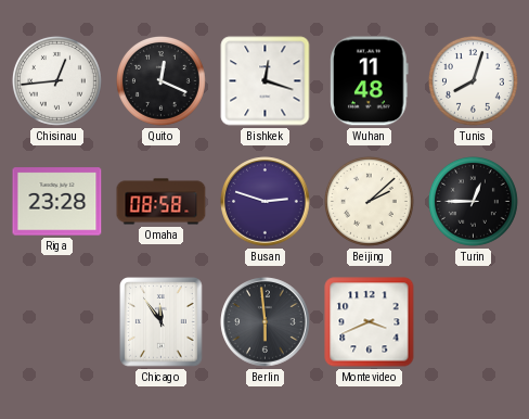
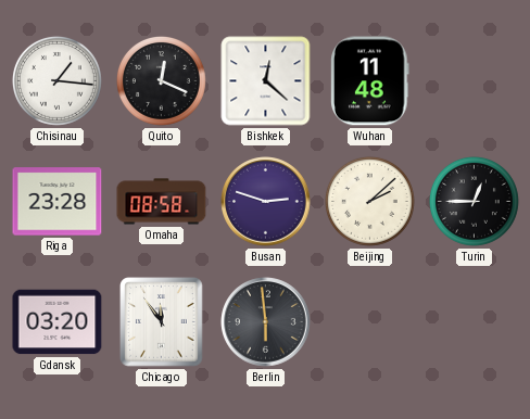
Chisinau: 12:44 -> 1:16
Bishkek: 12:18 -> 12:22
Tunis: 8:03 -> none
Gdansk: none -> 03:20
Montevideo: 3:41 -> none
